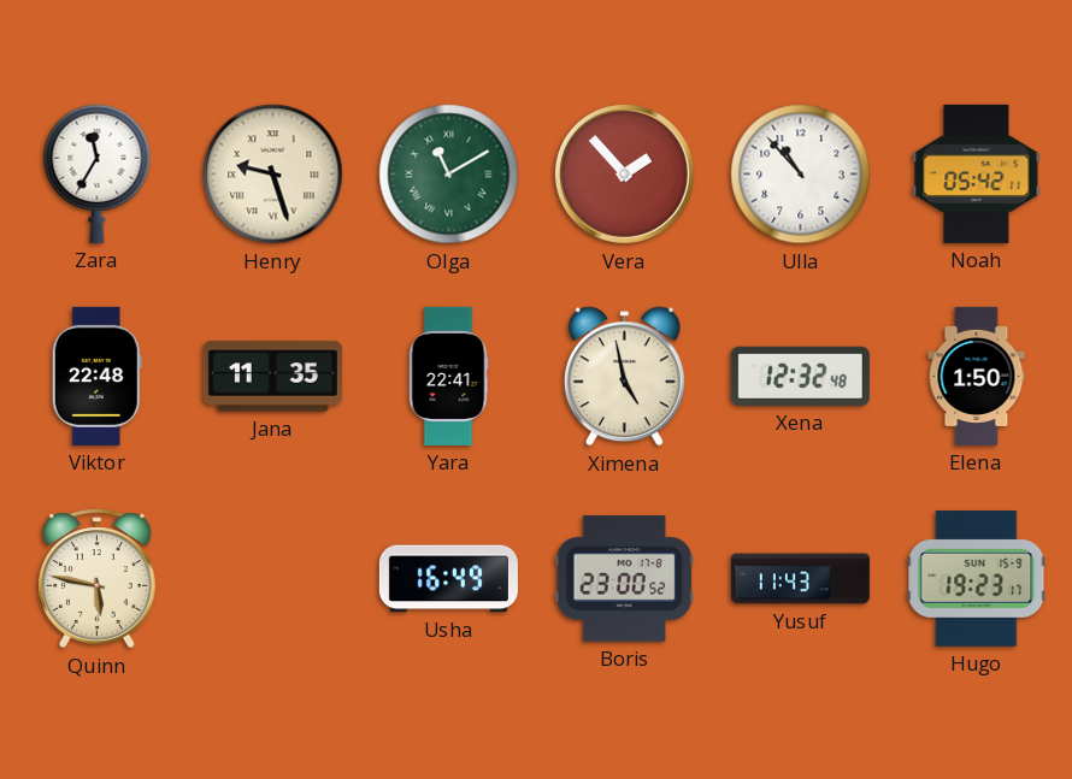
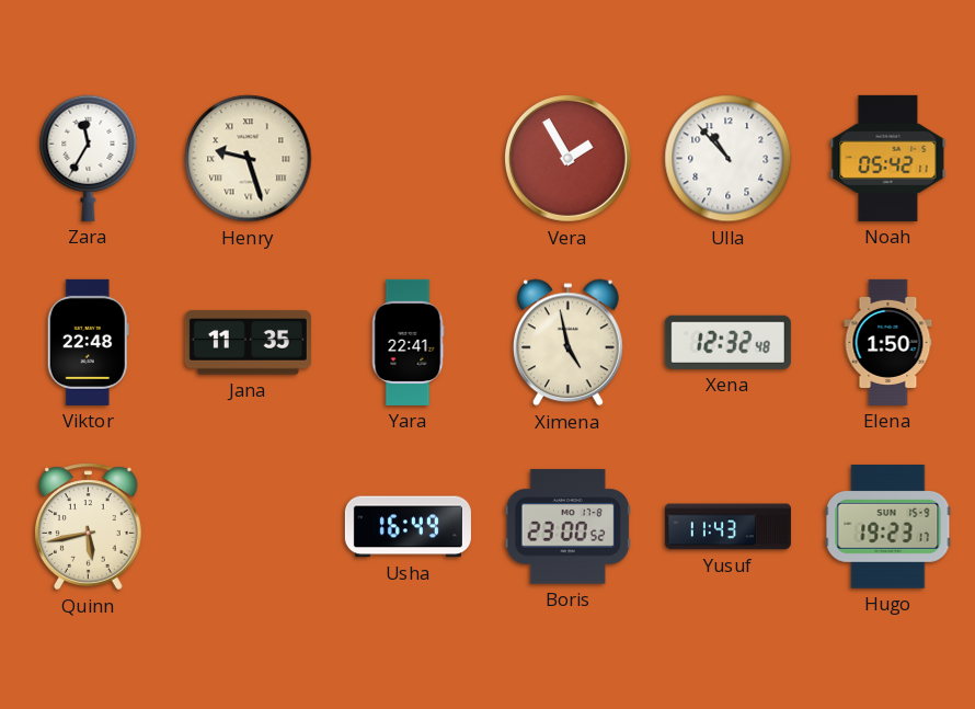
Olga: 11:10 -> none
Vera: 1:53 -> 1:55
Quinn: 5:47 -> 5:43
